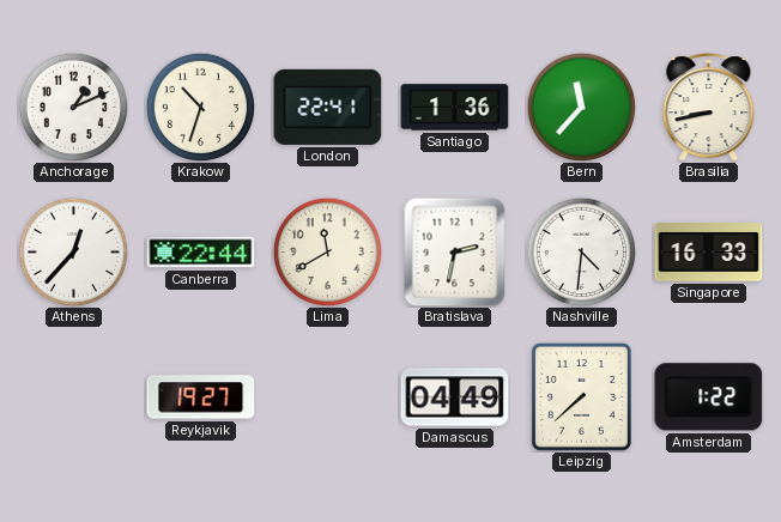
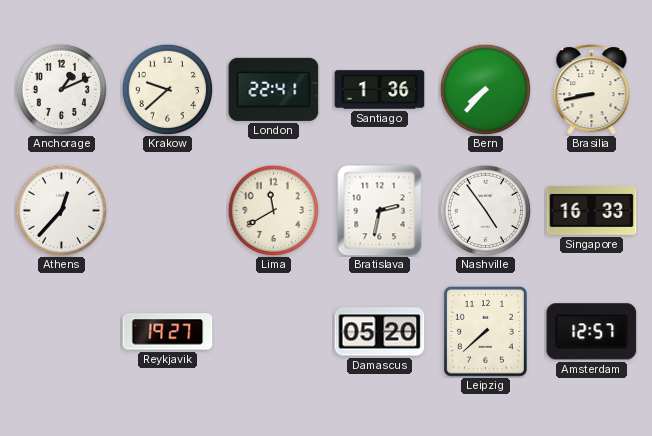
Krakow: 10:33 -> 9:38
Bern: 11:37 -> 7:37
Canberra: 22:44 -> none
Nashville: 4:31 -> 4:54
Damascus: 04:49 -> 05:20
Amsterdam: 1:22 -> 12:57
